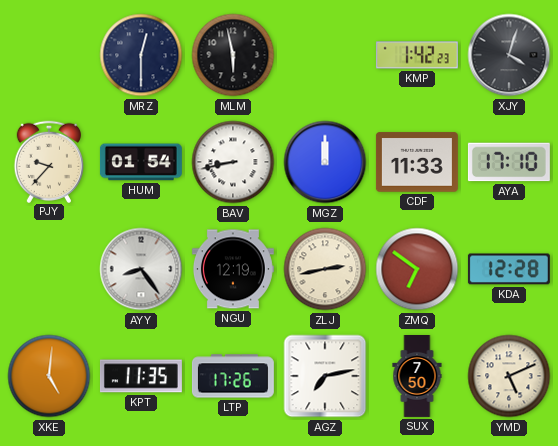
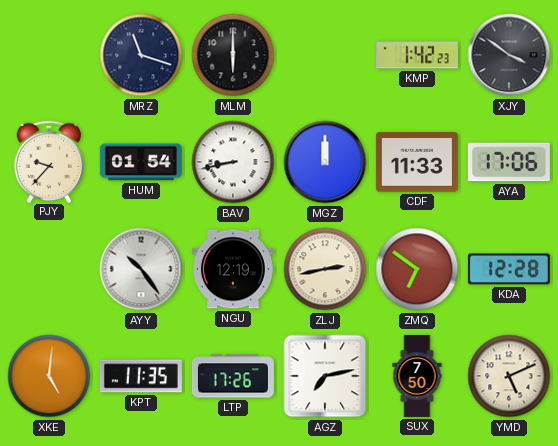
MRZ: 12:30 -> 11:18
MLM: 5:58 -> 6:00
XJY: 4:03 -> 3:51
AYA: 17:10 -> 17:06
AYY: 8:24 -> 10:24
